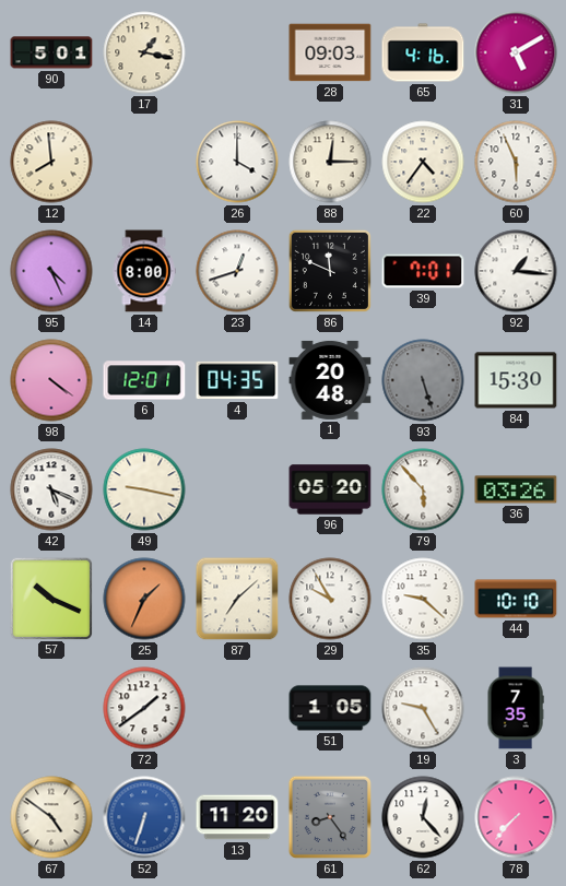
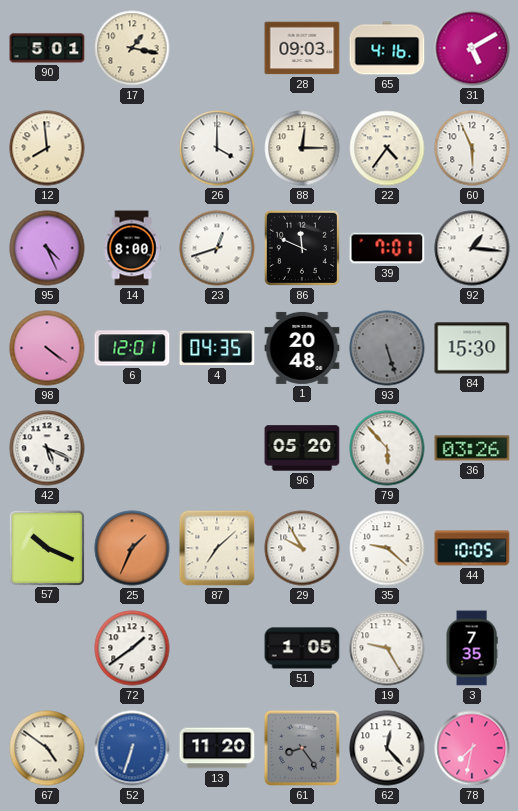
49: 9:17 -> none
44: 10:10 -> 10:05
78: 7:37 -> 7:32
